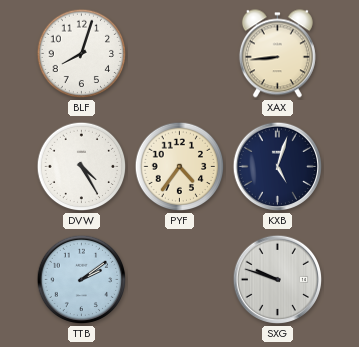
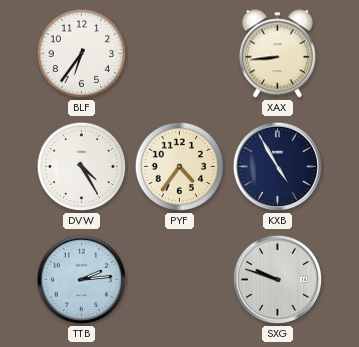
BLF: 8:03 -> 6:36
KXB: 5:03 -> 4:55
TTB: 2:09 -> 2:14
